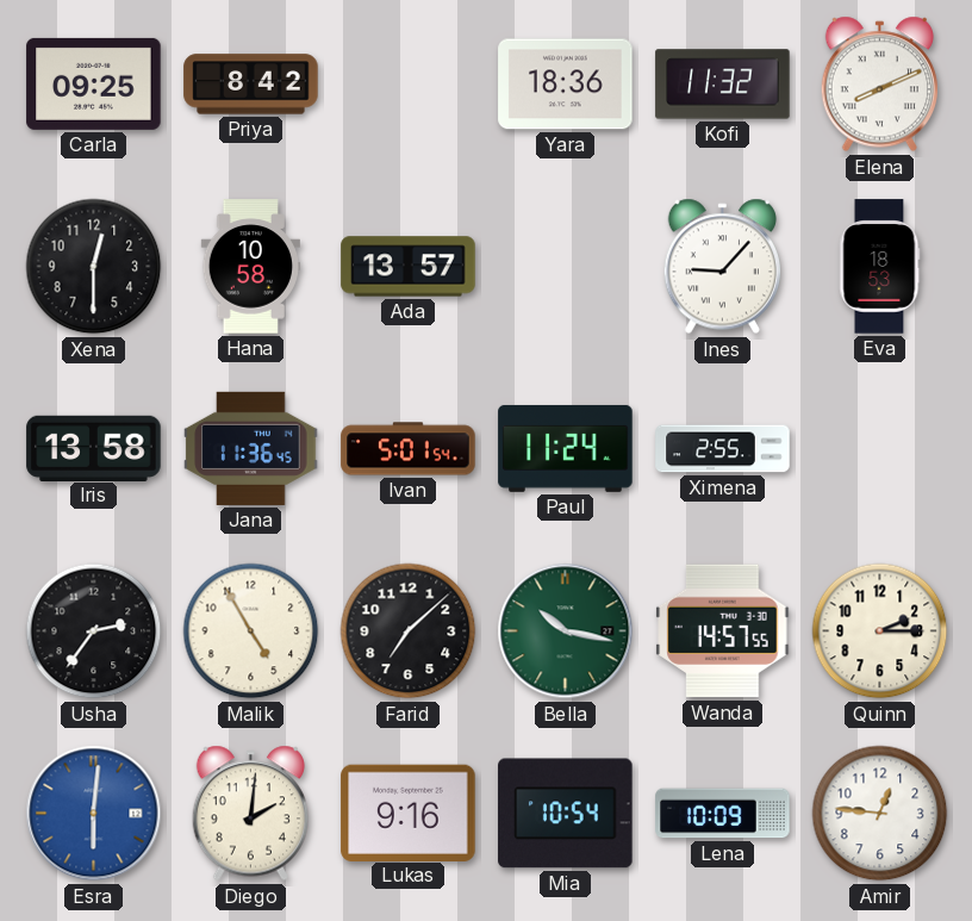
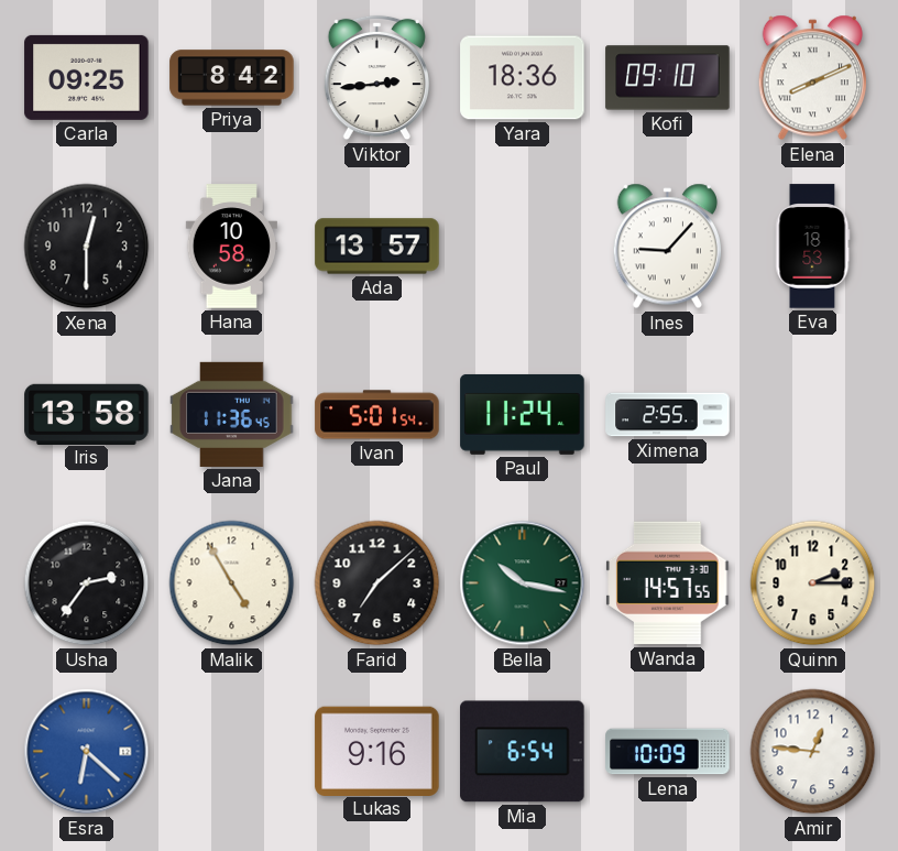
Viktor: none -> 2:44
Kofi: 11:32 -> 09:10
Esra: 6:01 -> 6:22
Diego: 2:01 -> none
Mia: 10:54 -> 6:54
